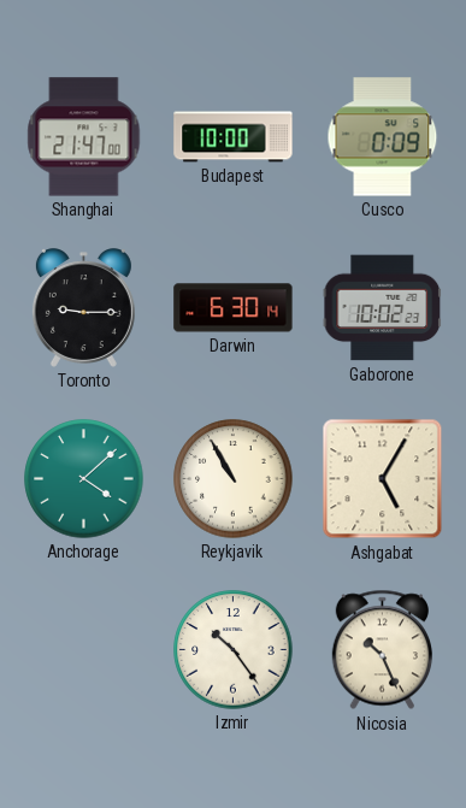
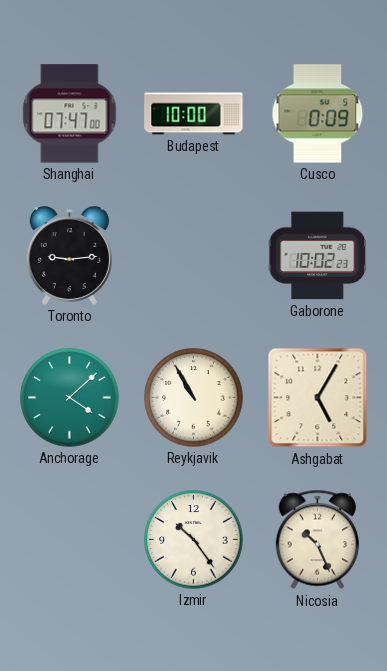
Shanghai: 21:47 -> 07:47
Toronto: 9:15 -> 9:14
Darwin: 6:30 -> none
